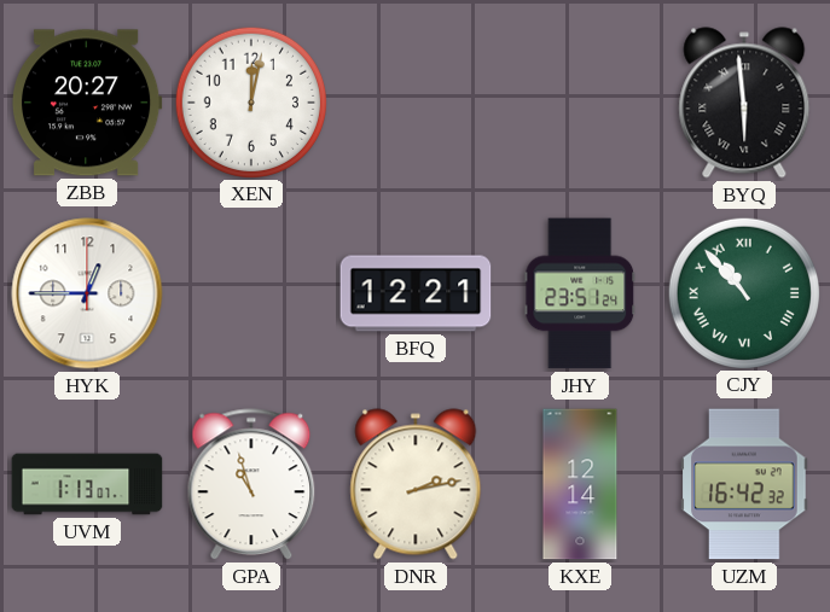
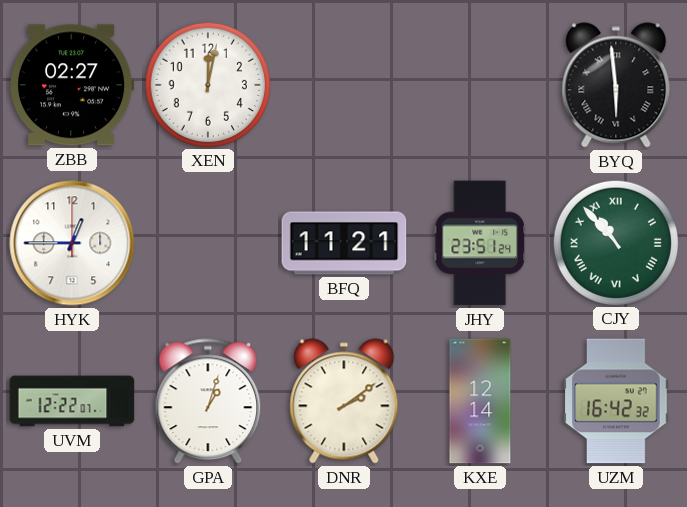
ZBB: 20:27 -> 02:27
BFQ: 12:21 -> 11:21
UVM: 1:13 -> 12:22
GPA: 10:57 -> 1:03
DNR: 2:13 -> 2:09
